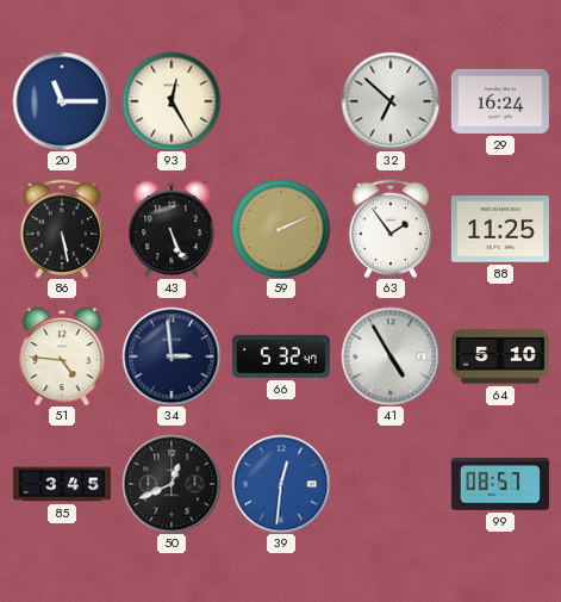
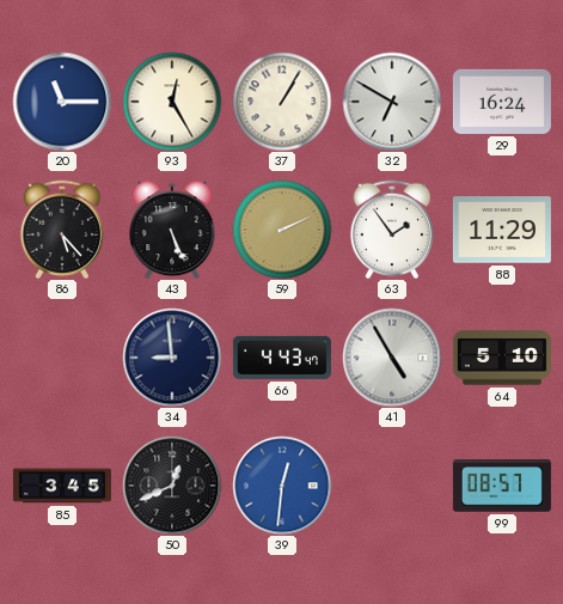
37: none -> 1:05
32: 6:52 -> 6:50
86: 5:28 -> 5:23
88: 11:25 -> 11:29
51: 4:46 -> none
34: 2:59 -> 8:59
66: 5:32 -> 4:43
